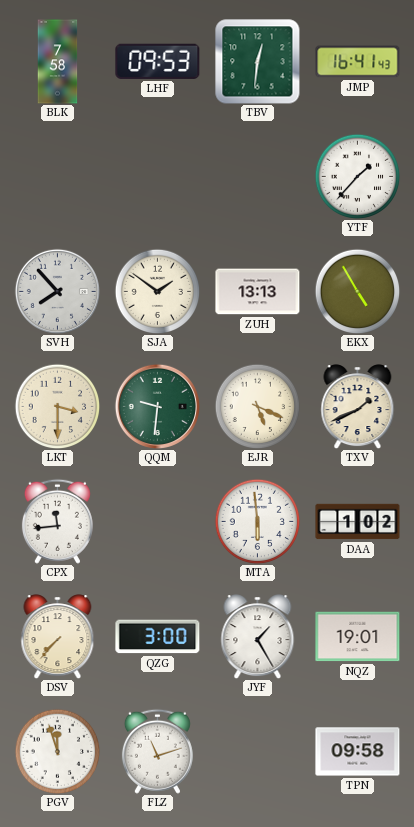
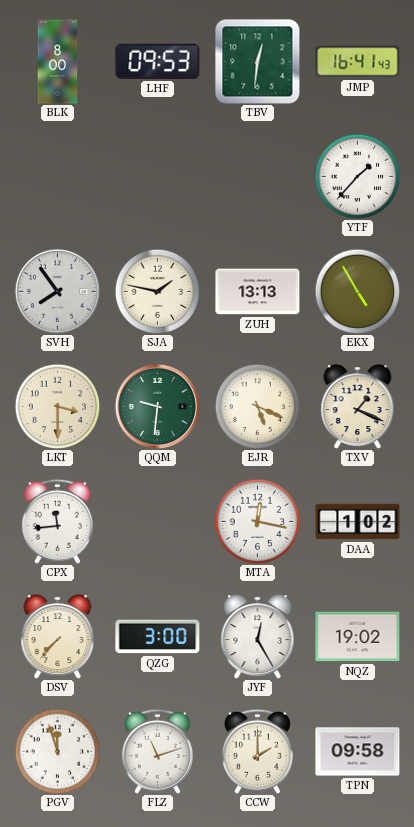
BLK: 7:58 -> 8:00
SVH: 7:53 -> 7:54
SJA: 1:51 -> 1:47
TXV: 1:41 -> 1:19
MTA: 5:59 -> 12:17
JYF: 1:25 -> 12:25
NQZ: 19:01 -> 19:02
CCW: none -> 2:00
